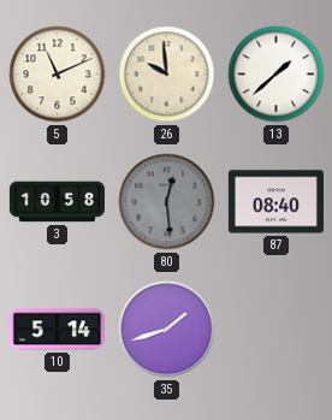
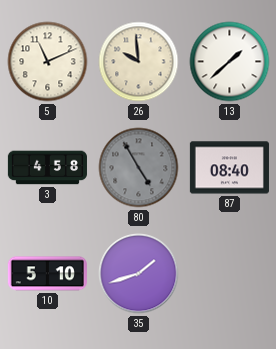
3: 10:58 -> 4:58
80: 12:29 -> 4:55
10: 5:14 -> 5:10
